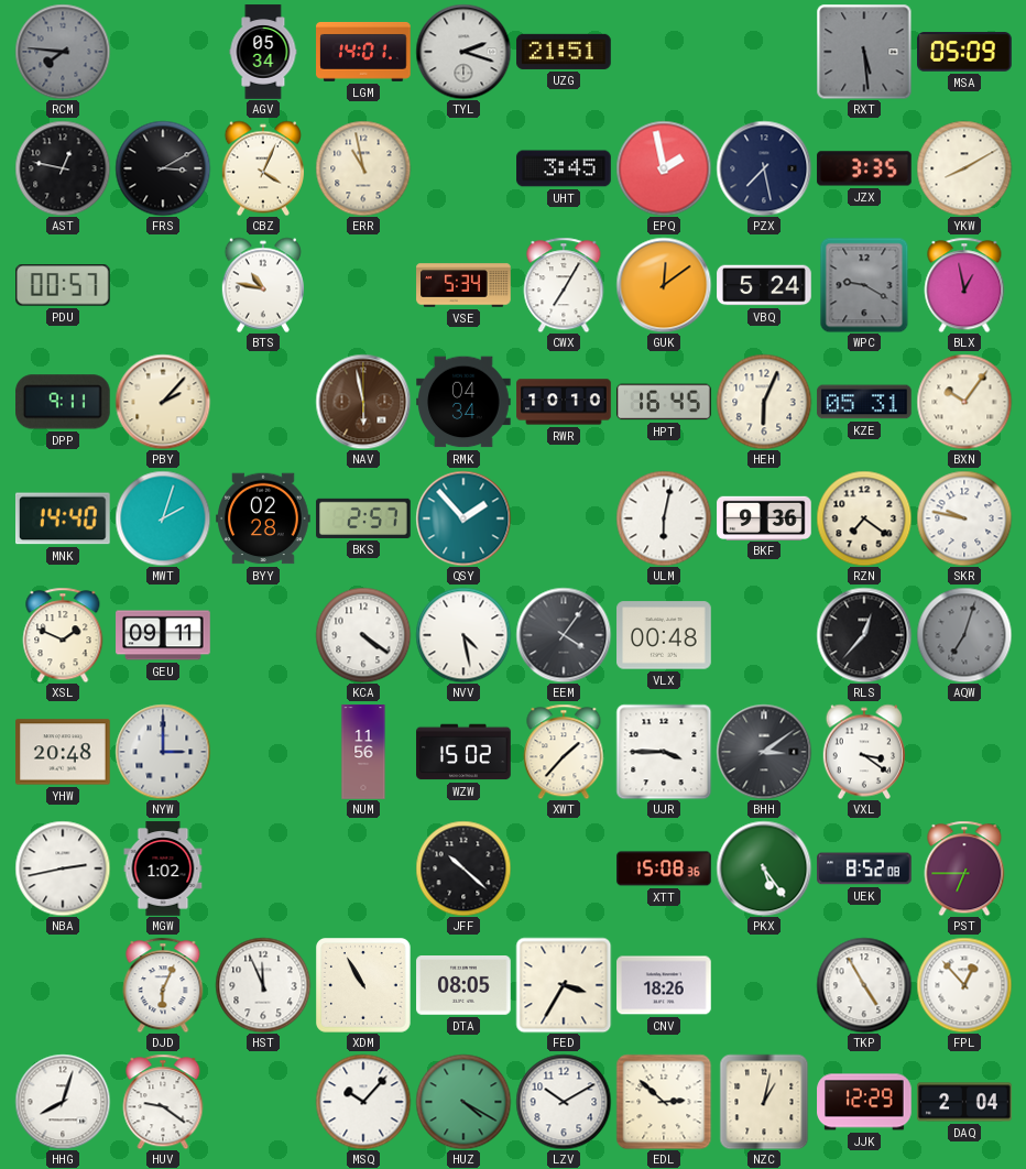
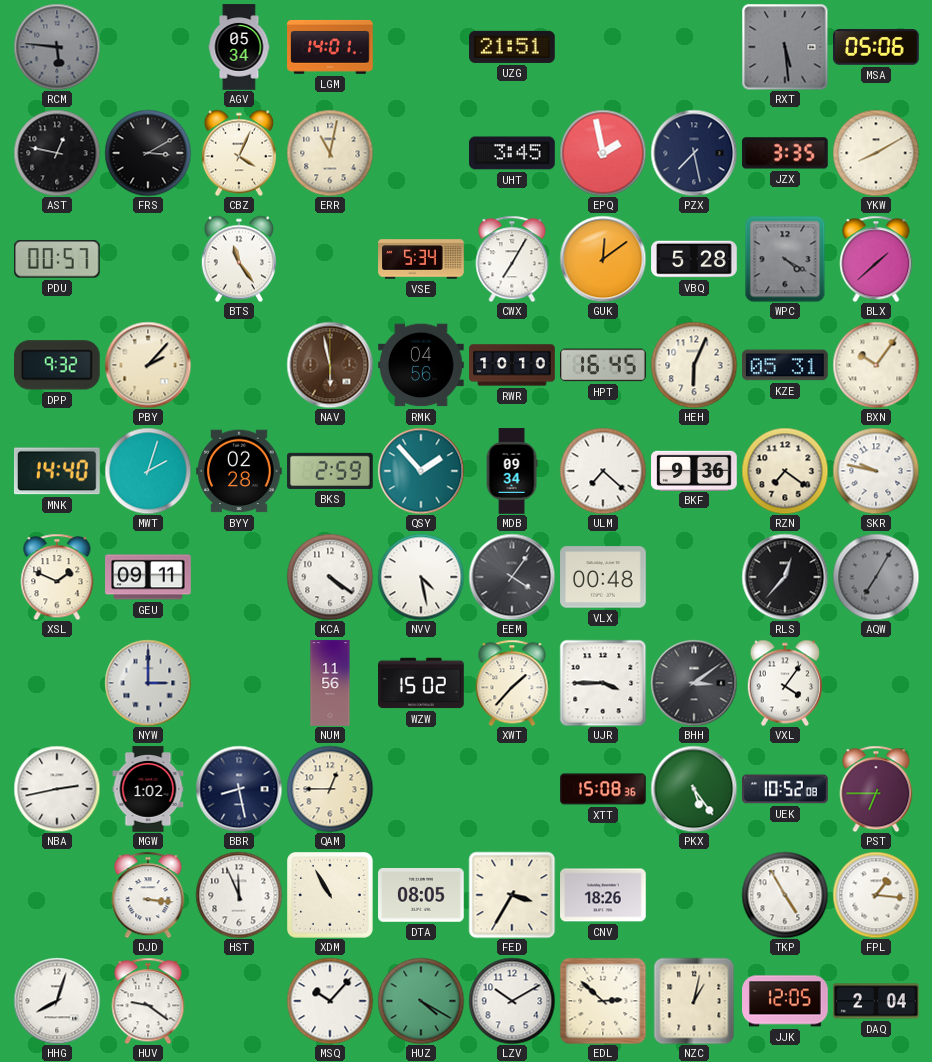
RCM: 7:46 -> 5:46
TYL: 2:18 -> none
MSA: 05:09 -> 05:06
ERR: 10:58 -> 11:02
BTS: 10:47 -> 11:24
VBQ: 5:24 -> 5:28
WPC: 9:20 -> 4:20
BLX: 12:58 -> 1:38
DPP: 9:11 -> 9:32
RMK: 04:34 -> 04:56
BKS: 2:57 -> 2:59
MDB: none -> 09:34
ULM: 6:02 -> 7:22
AQW: 7:03 -> 7:05
YHW: 20:48 -> none
VXL: 3:21 -> 4:06
BBR: none -> 8:28
QAM: none -> 12:45
JFF: 10:22 -> none
UEK: 8:52 -> 10:52
DJD: 6:04 -> 3:16
FPL: 12:53 -> 1:16
JJK: 12:29 -> 12:05
